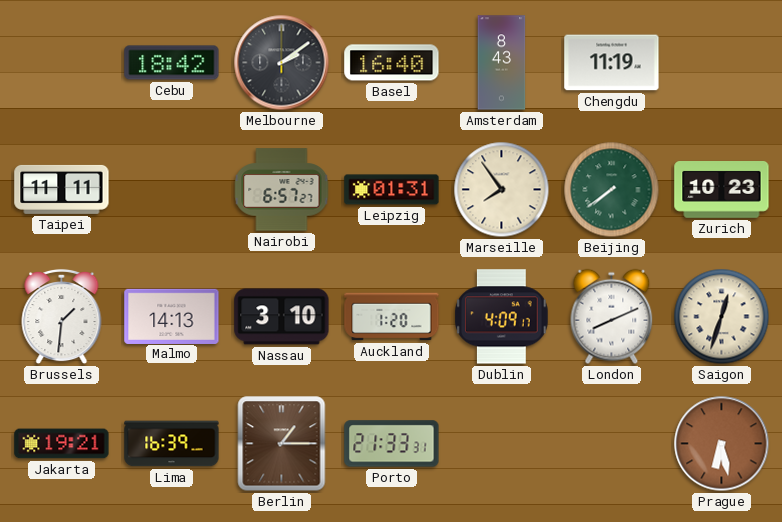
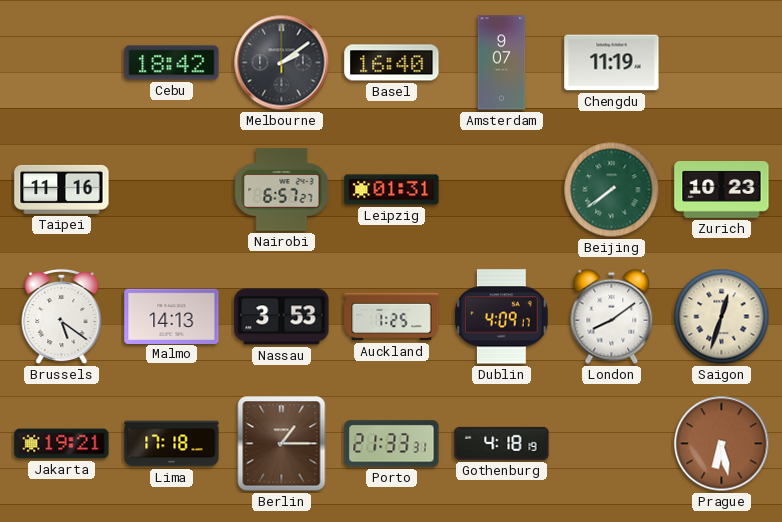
Amsterdam: 8:43 -> 9:07
Taipei: 11:11 -> 11:16
Marseille: 7:54 -> none
Brussels: 1:31 -> 5:21
Nassau: 3:10 -> 3:53
Auckland: 1:20 -> 1:25
London: 8:11 -> 8:09
Lima: 16:39 -> 17:18
Gothenburg: none -> 4:18
